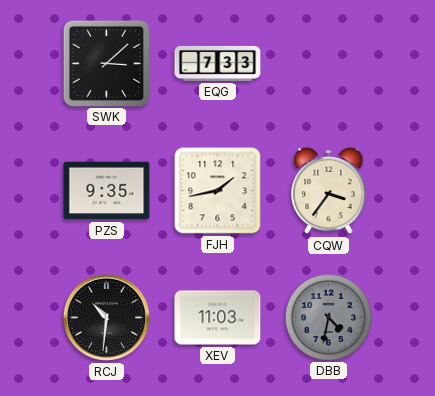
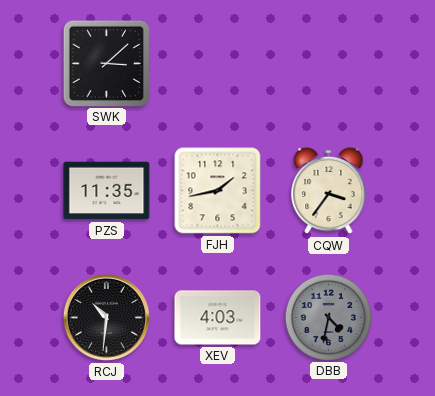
EQG: 7:33 -> none
PZS: 9:35 -> 11:35
XEV: 11:03 -> 4:03
